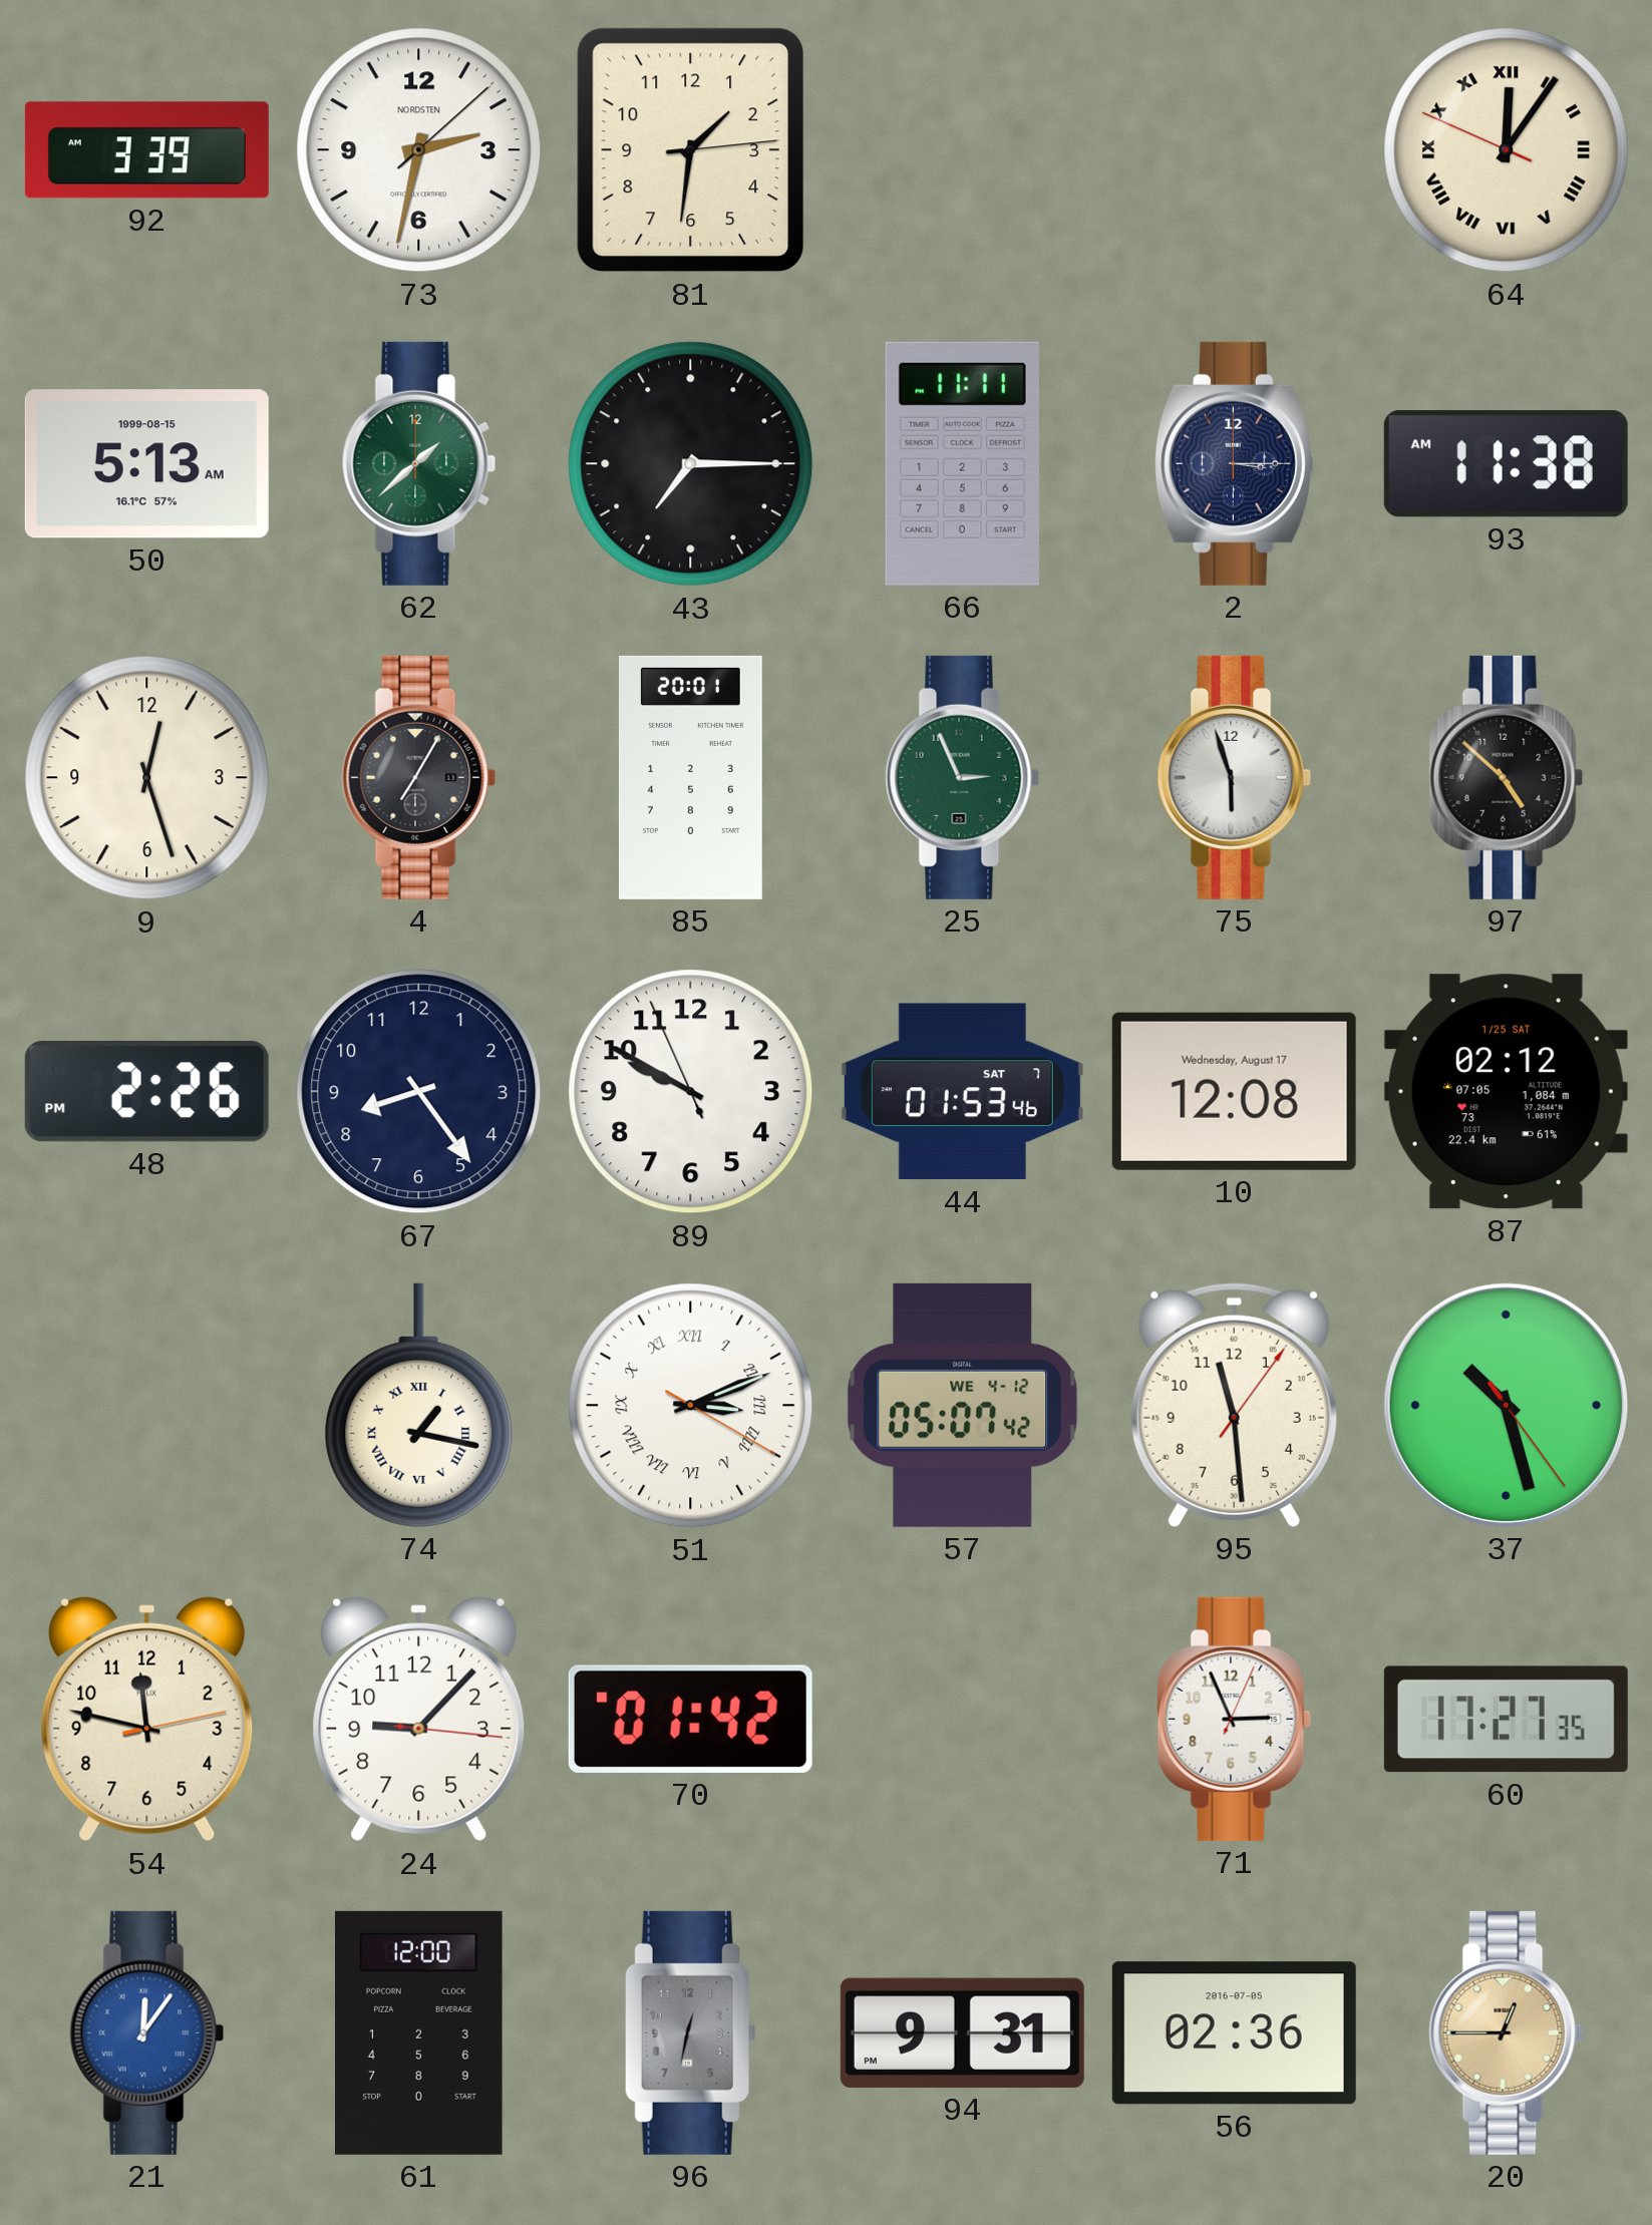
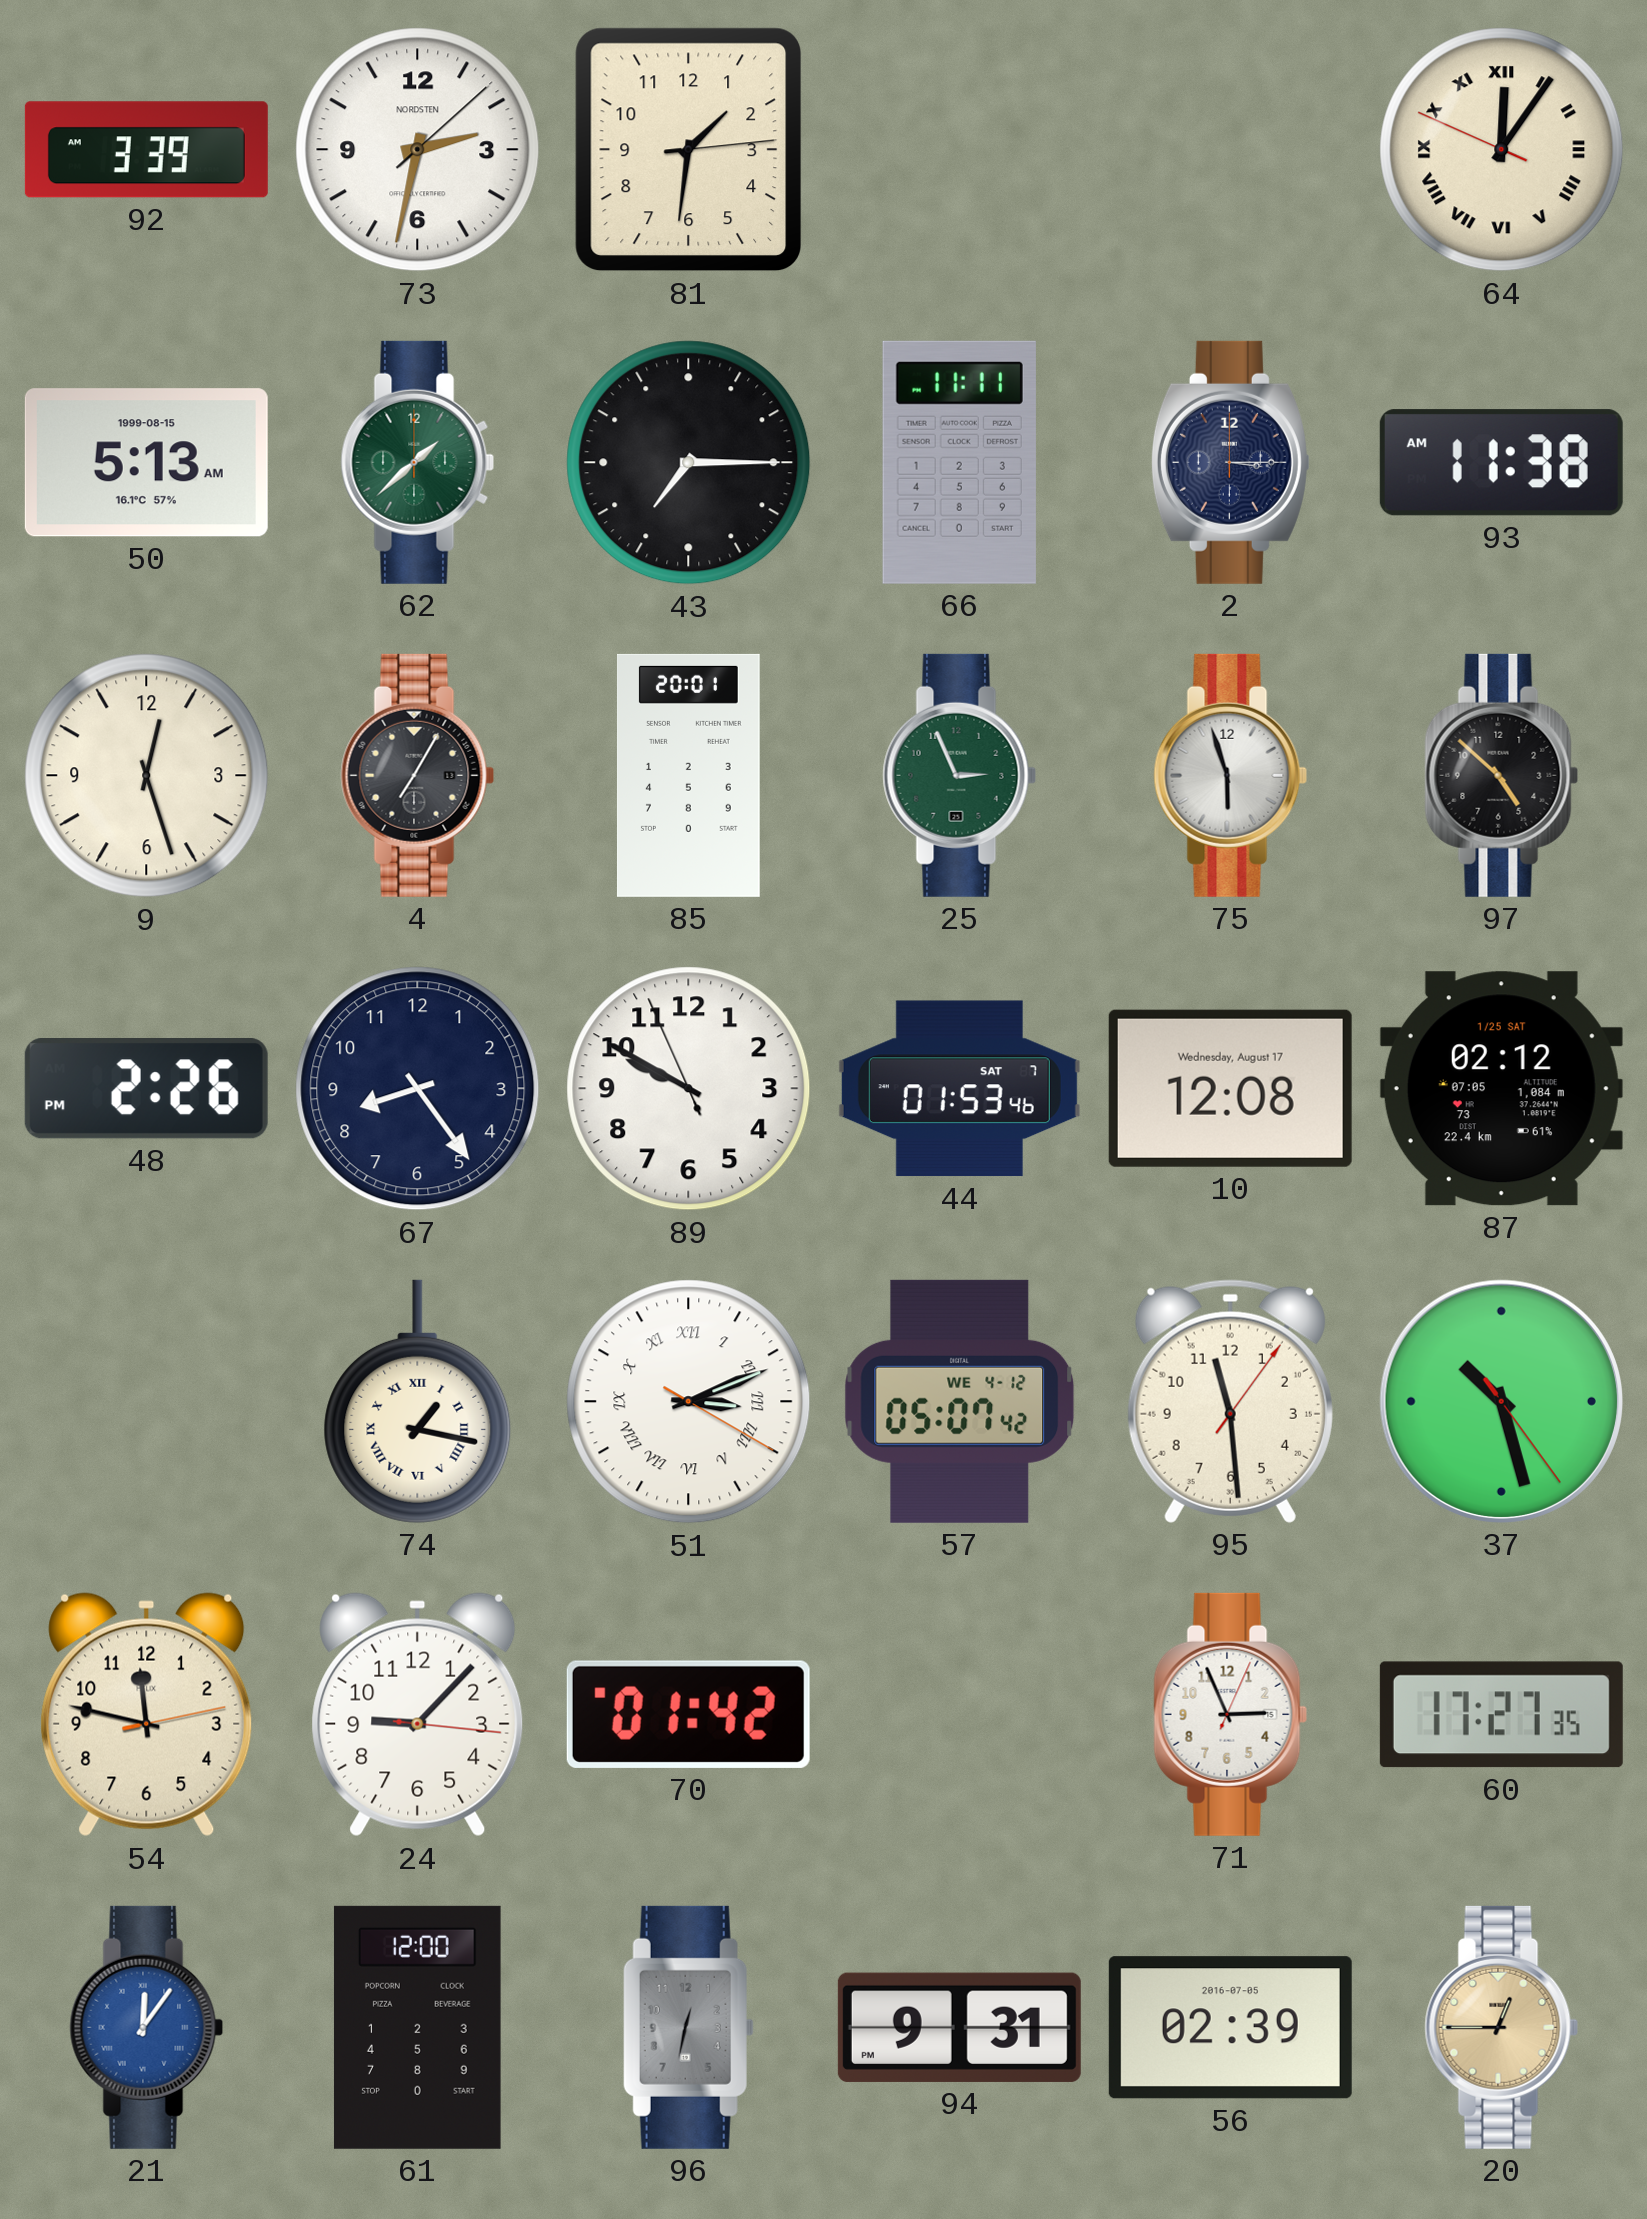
56: 02:36 -> 02:39
